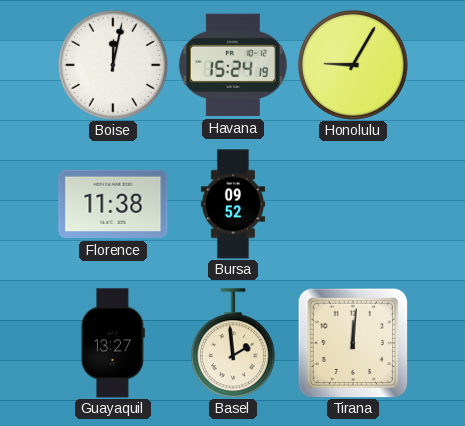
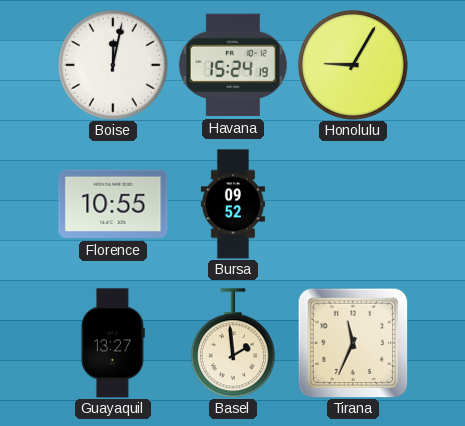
Florence: 11:38 -> 10:55
Tirana: 12:01 -> 11:34
